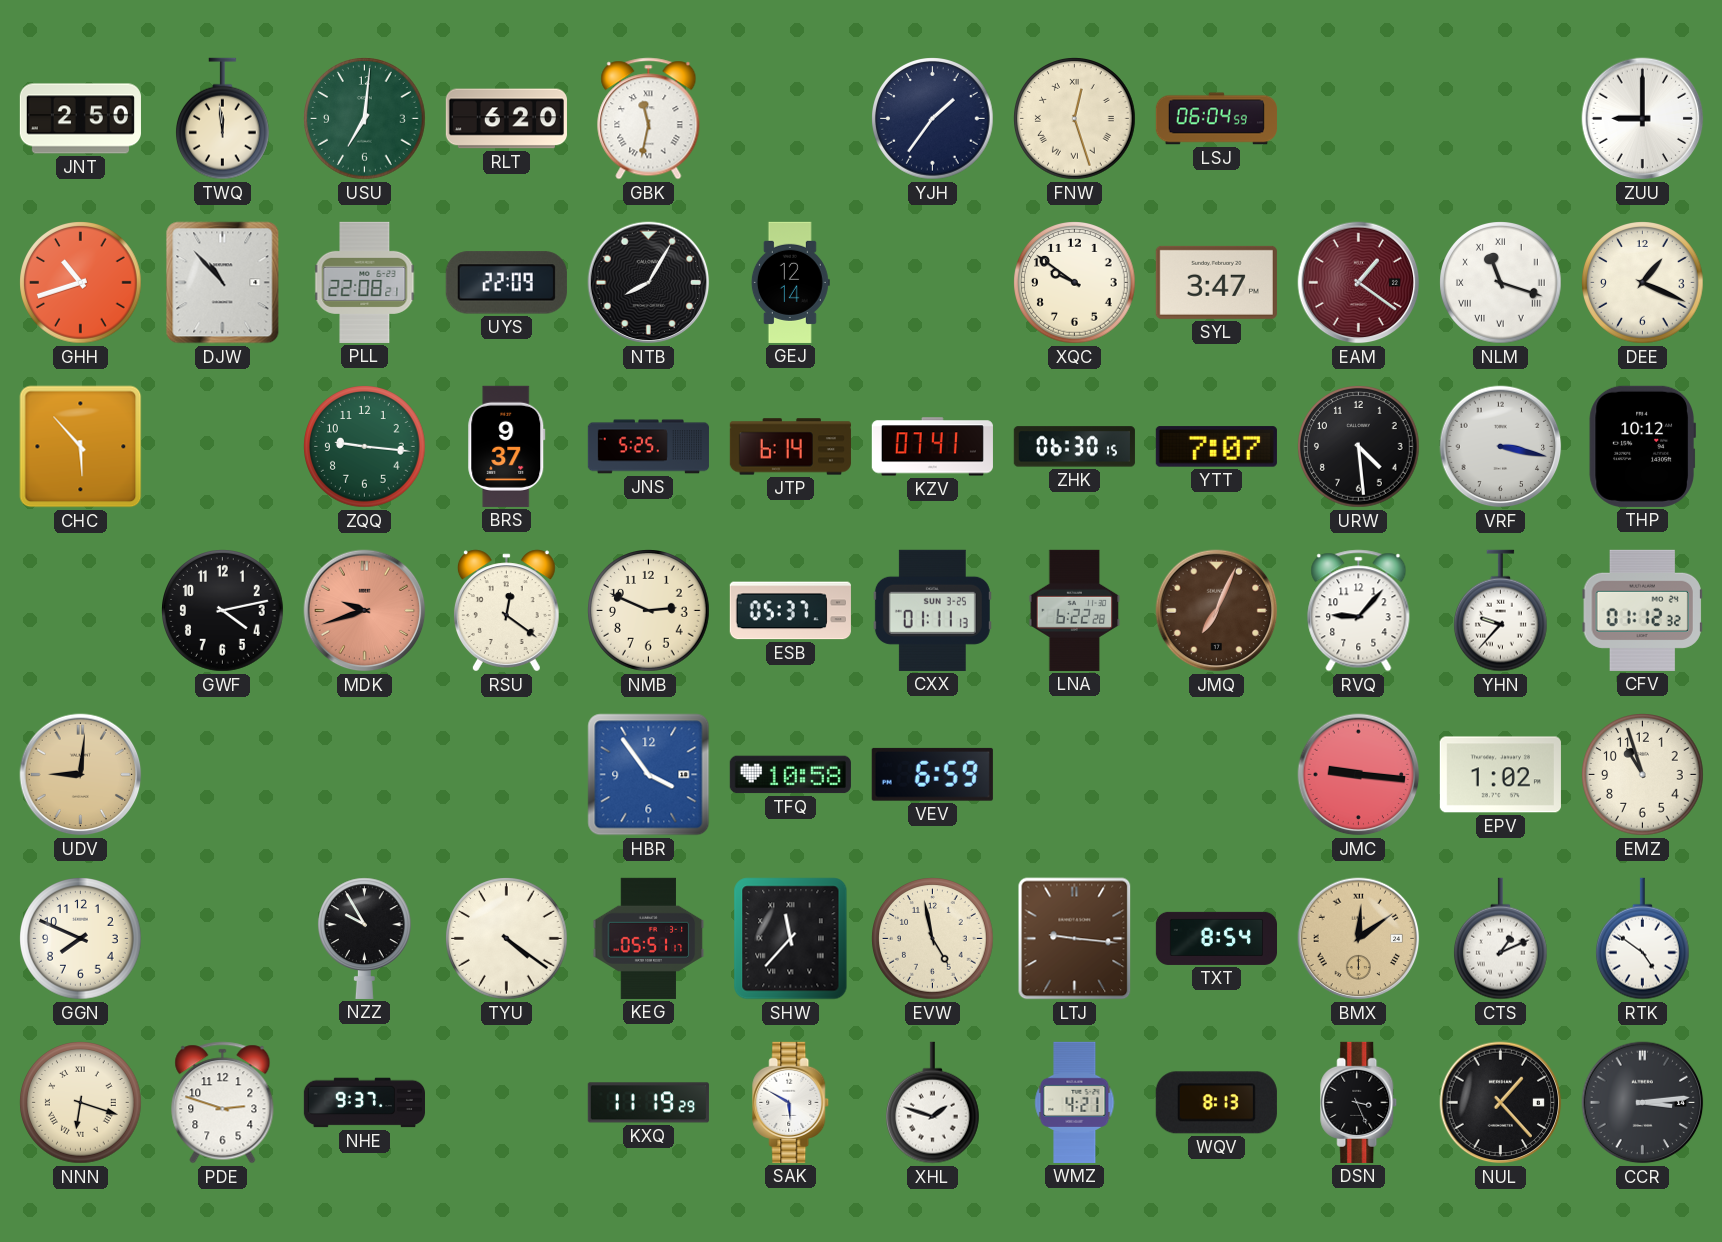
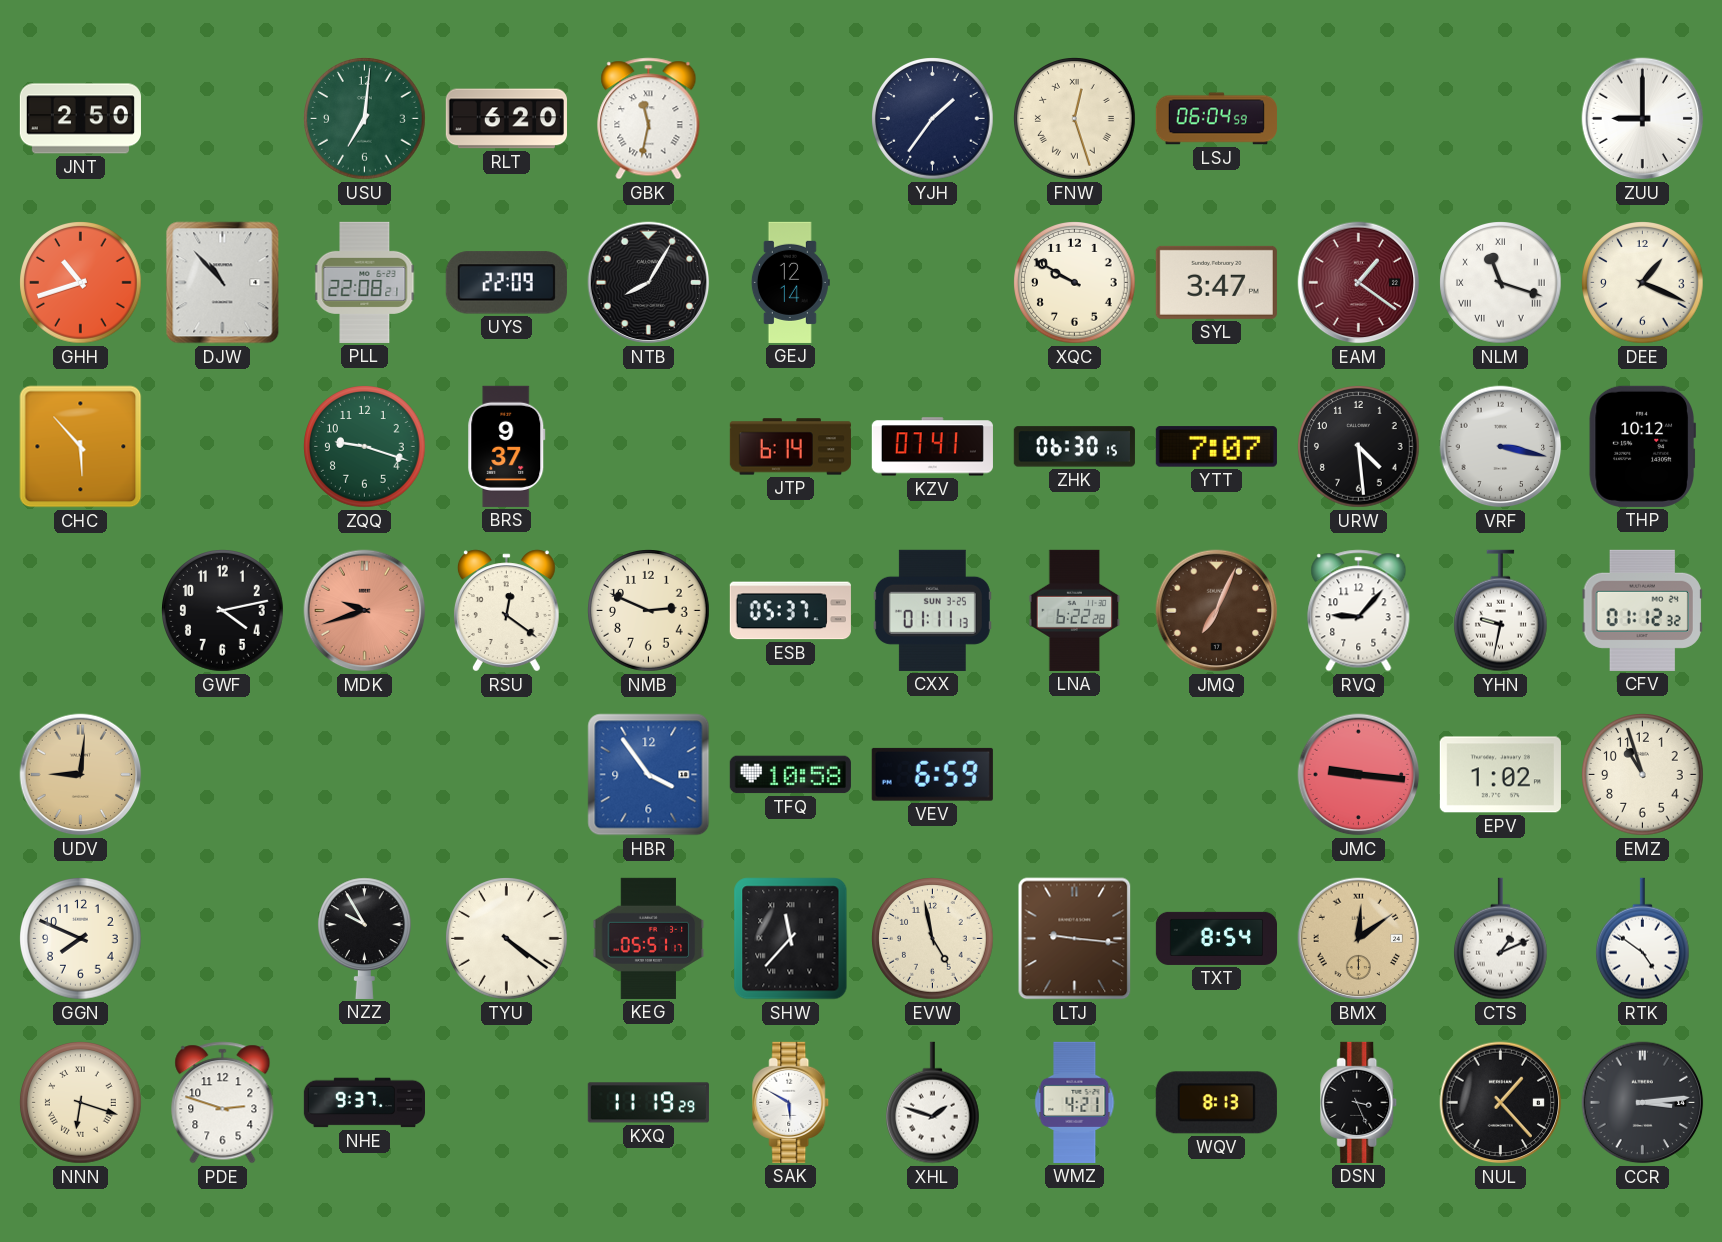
TWQ: 11:59 -> none
XQC: 9:51 -> 9:50
ZQQ: 9:16 -> 9:18
JNS: 5:25 -> none
YHN: 9:37 -> 9:32
